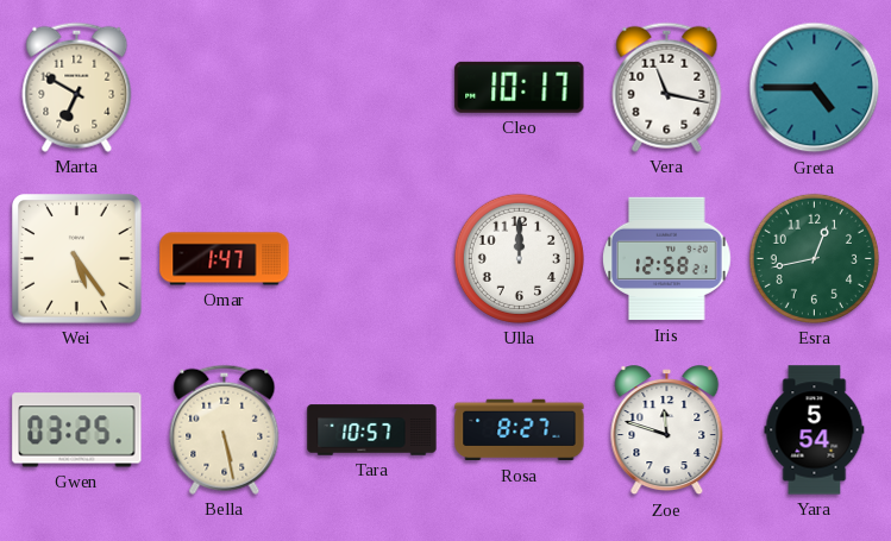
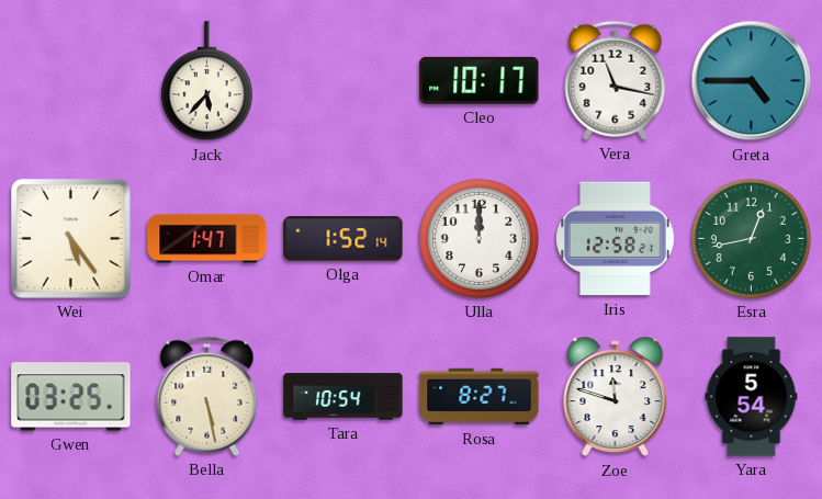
Marta: 6:50 -> none
Jack: none -> 5:37
Olga: none -> 1:52
Tara: 10:57 -> 10:54
